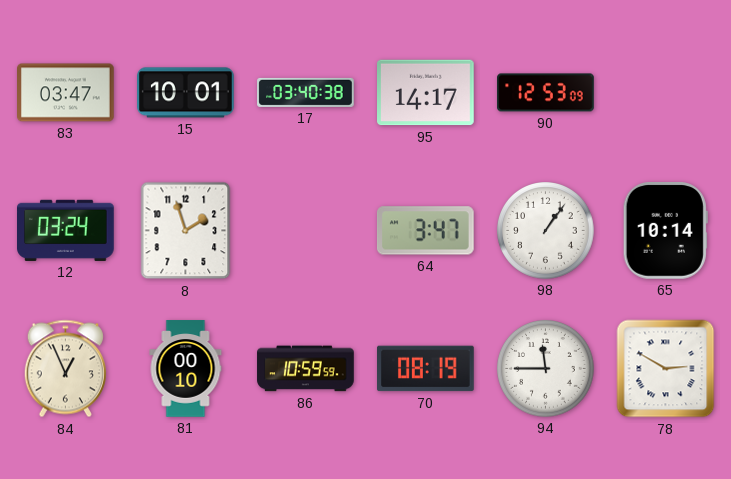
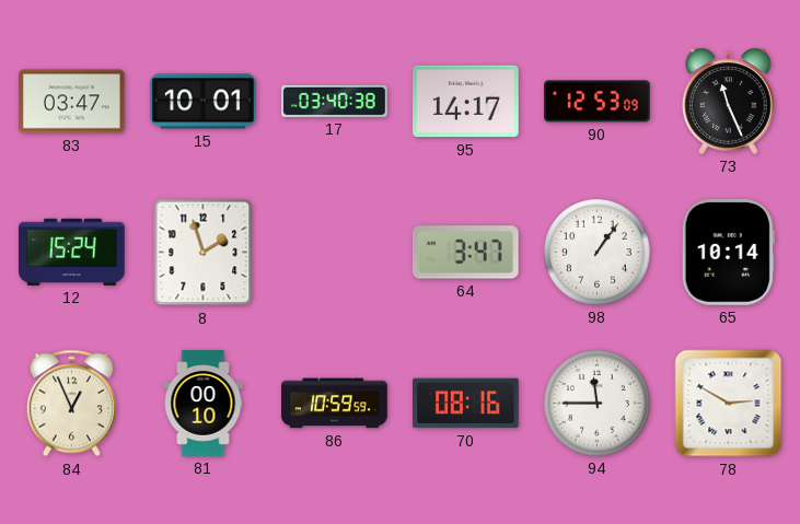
73: none -> 11:26
12: 03:24 -> 15:24
70: 08:19 -> 08:16
